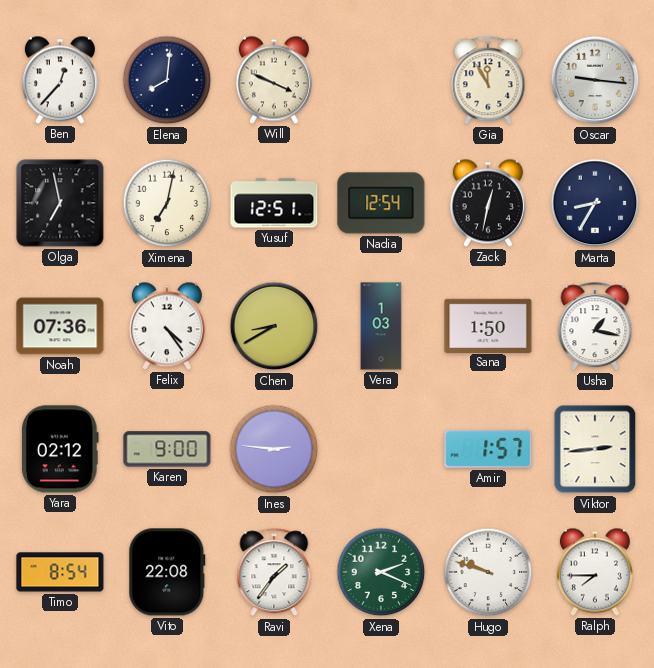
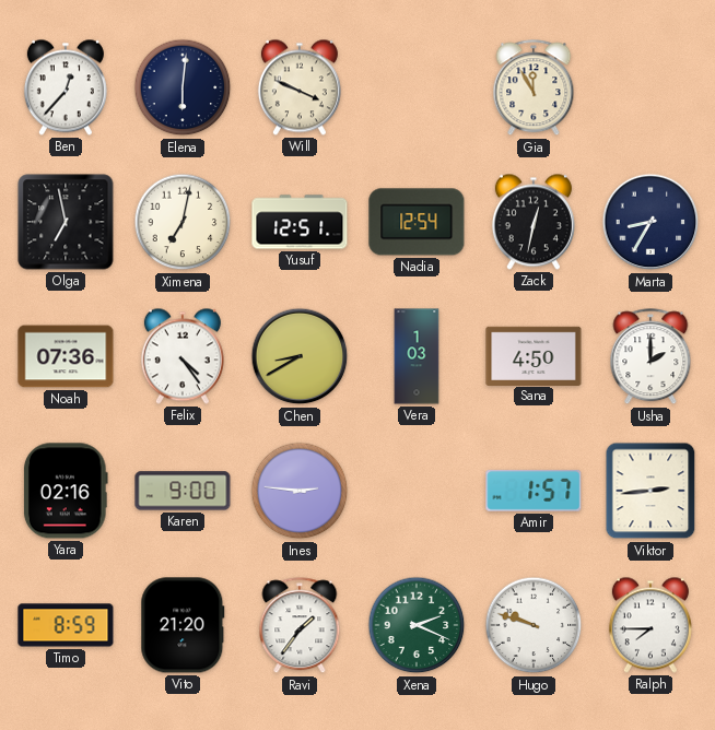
Elena: 8:01 -> 6:01
Oscar: 9:16 -> none
Sana: 1:50 -> 4:50
Usha: 1:17 -> 2:00
Yara: 02:12 -> 02:16
Timo: 8:54 -> 8:59
Vito: 22:08 -> 21:20
